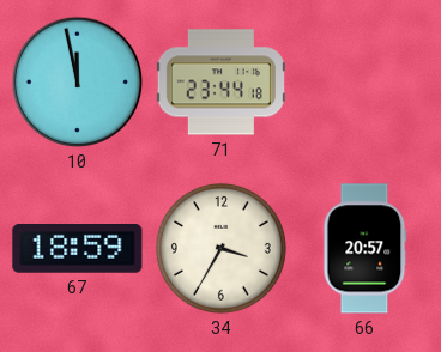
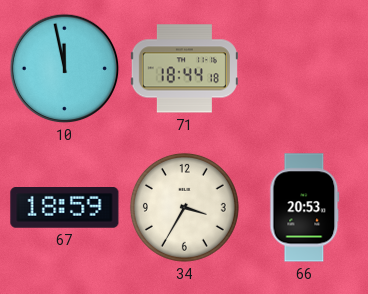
71: 23:44 -> 18:44
66: 20:57 -> 20:53
